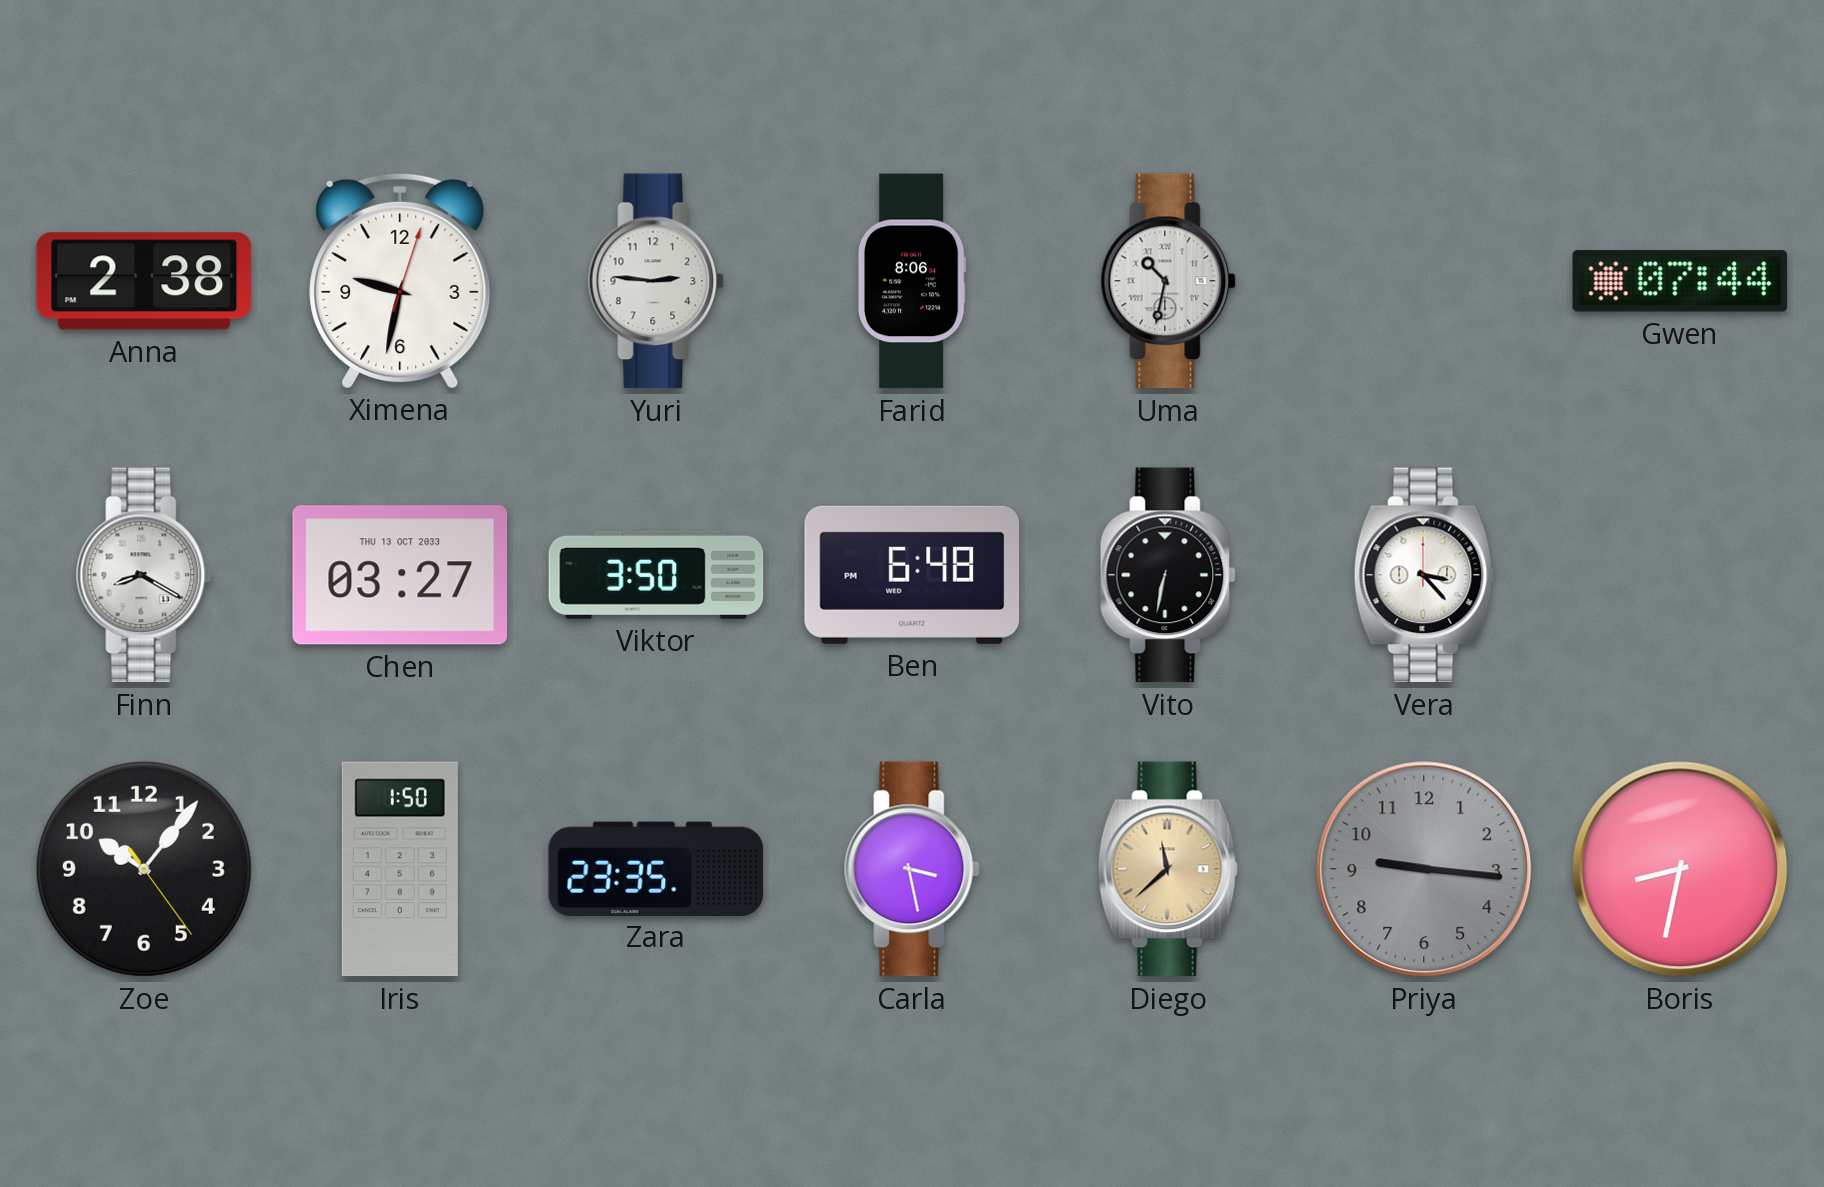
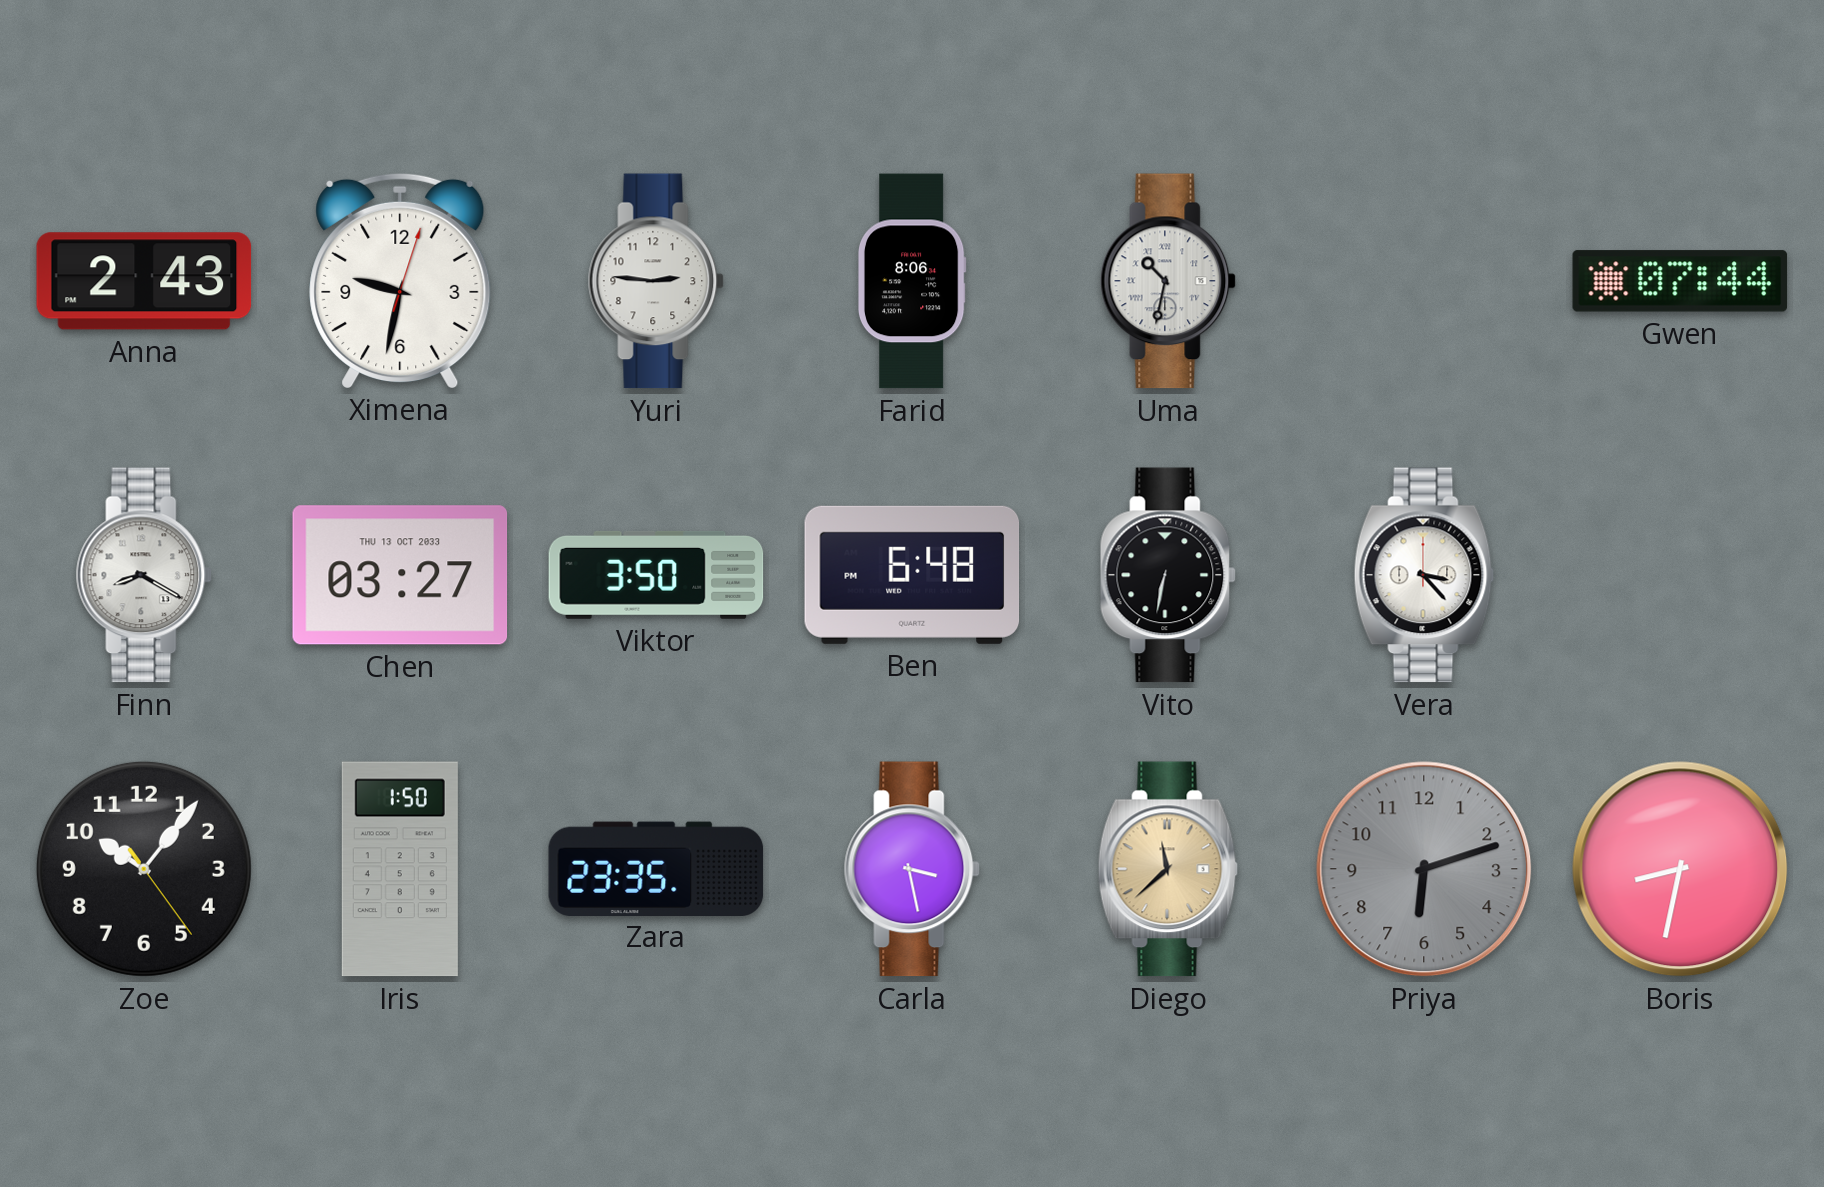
Anna: 2:38 -> 2:43
Priya: 9:16 -> 6:12
